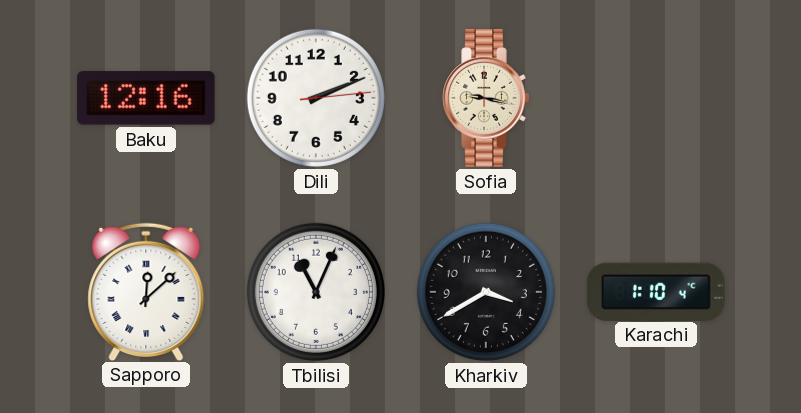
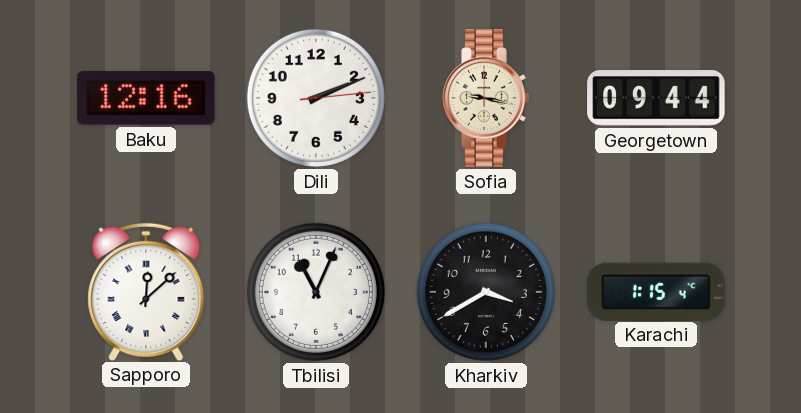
Georgetown: none -> 09:44
Karachi: 1:10 -> 1:15
